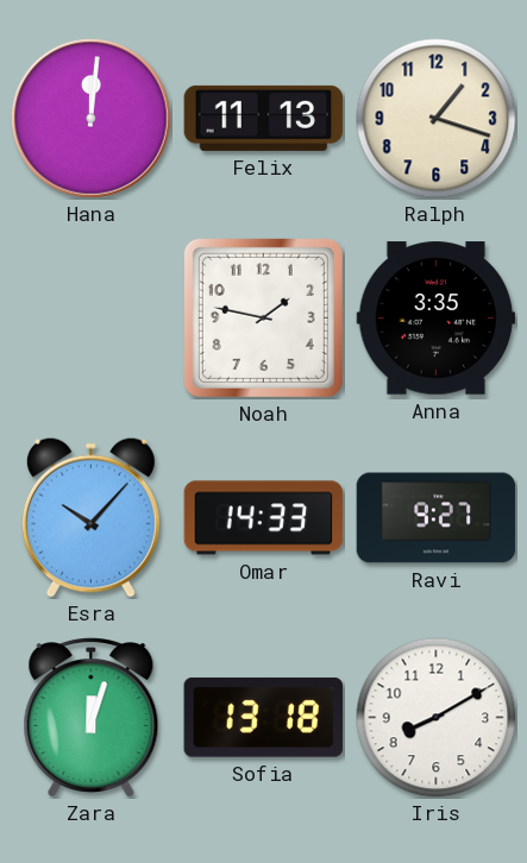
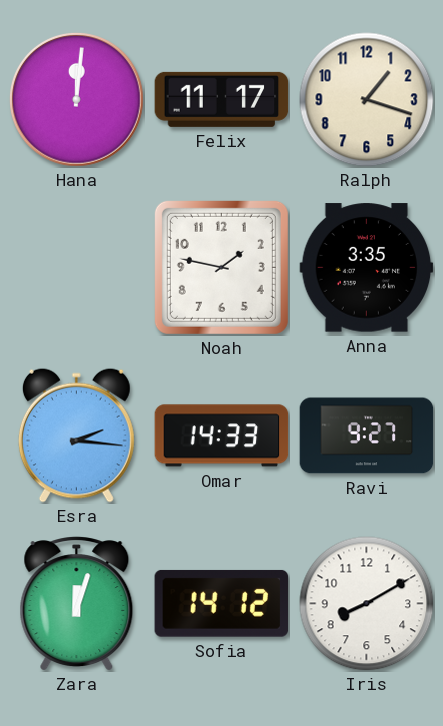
Felix: 11:13 -> 11:17
Esra: 10:07 -> 2:16
Sofia: 13:18 -> 14:12
